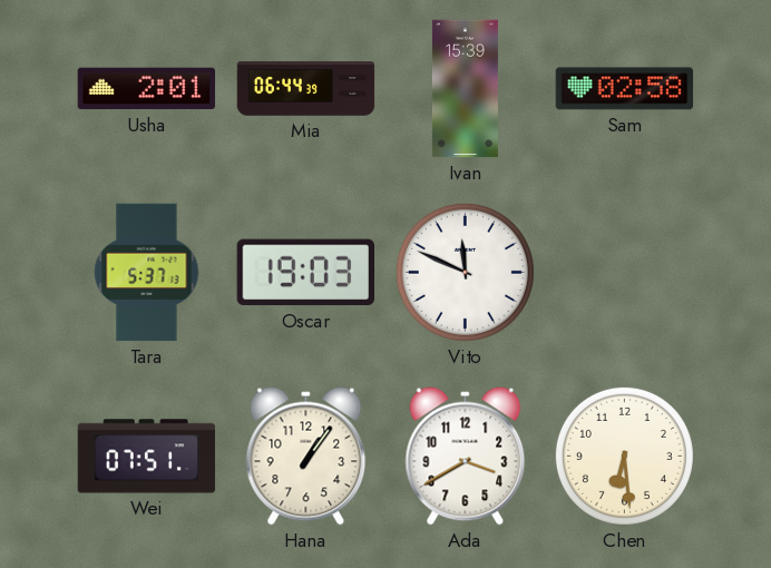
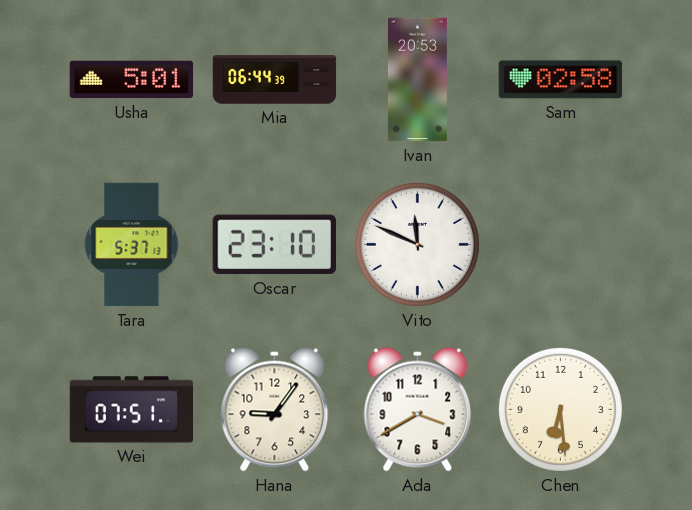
Usha: 2:01 -> 5:01
Ivan: 15:39 -> 20:53
Oscar: 19:03 -> 23:10
Hana: 1:06 -> 9:06
